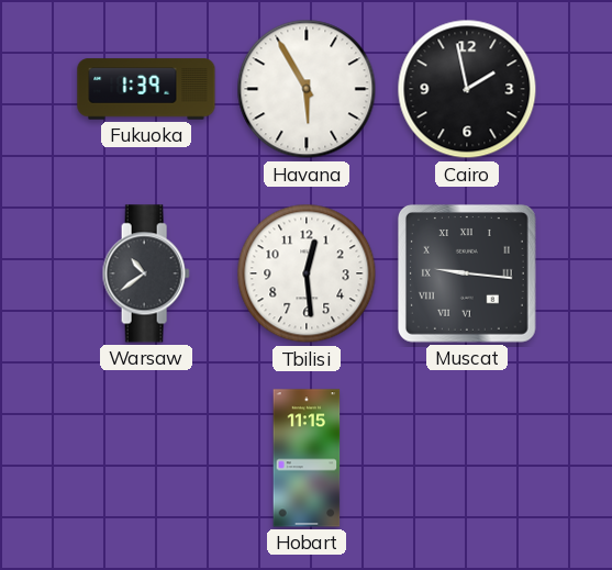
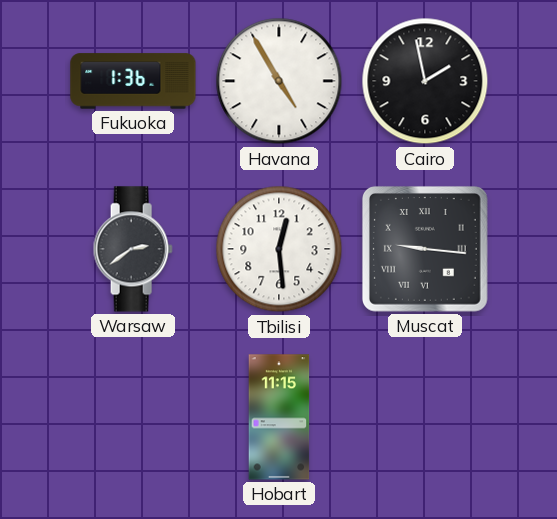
Fukuoka: 1:39 -> 1:36
Havana: 5:55 -> 4:55
Warsaw: 10:39 -> 2:39
